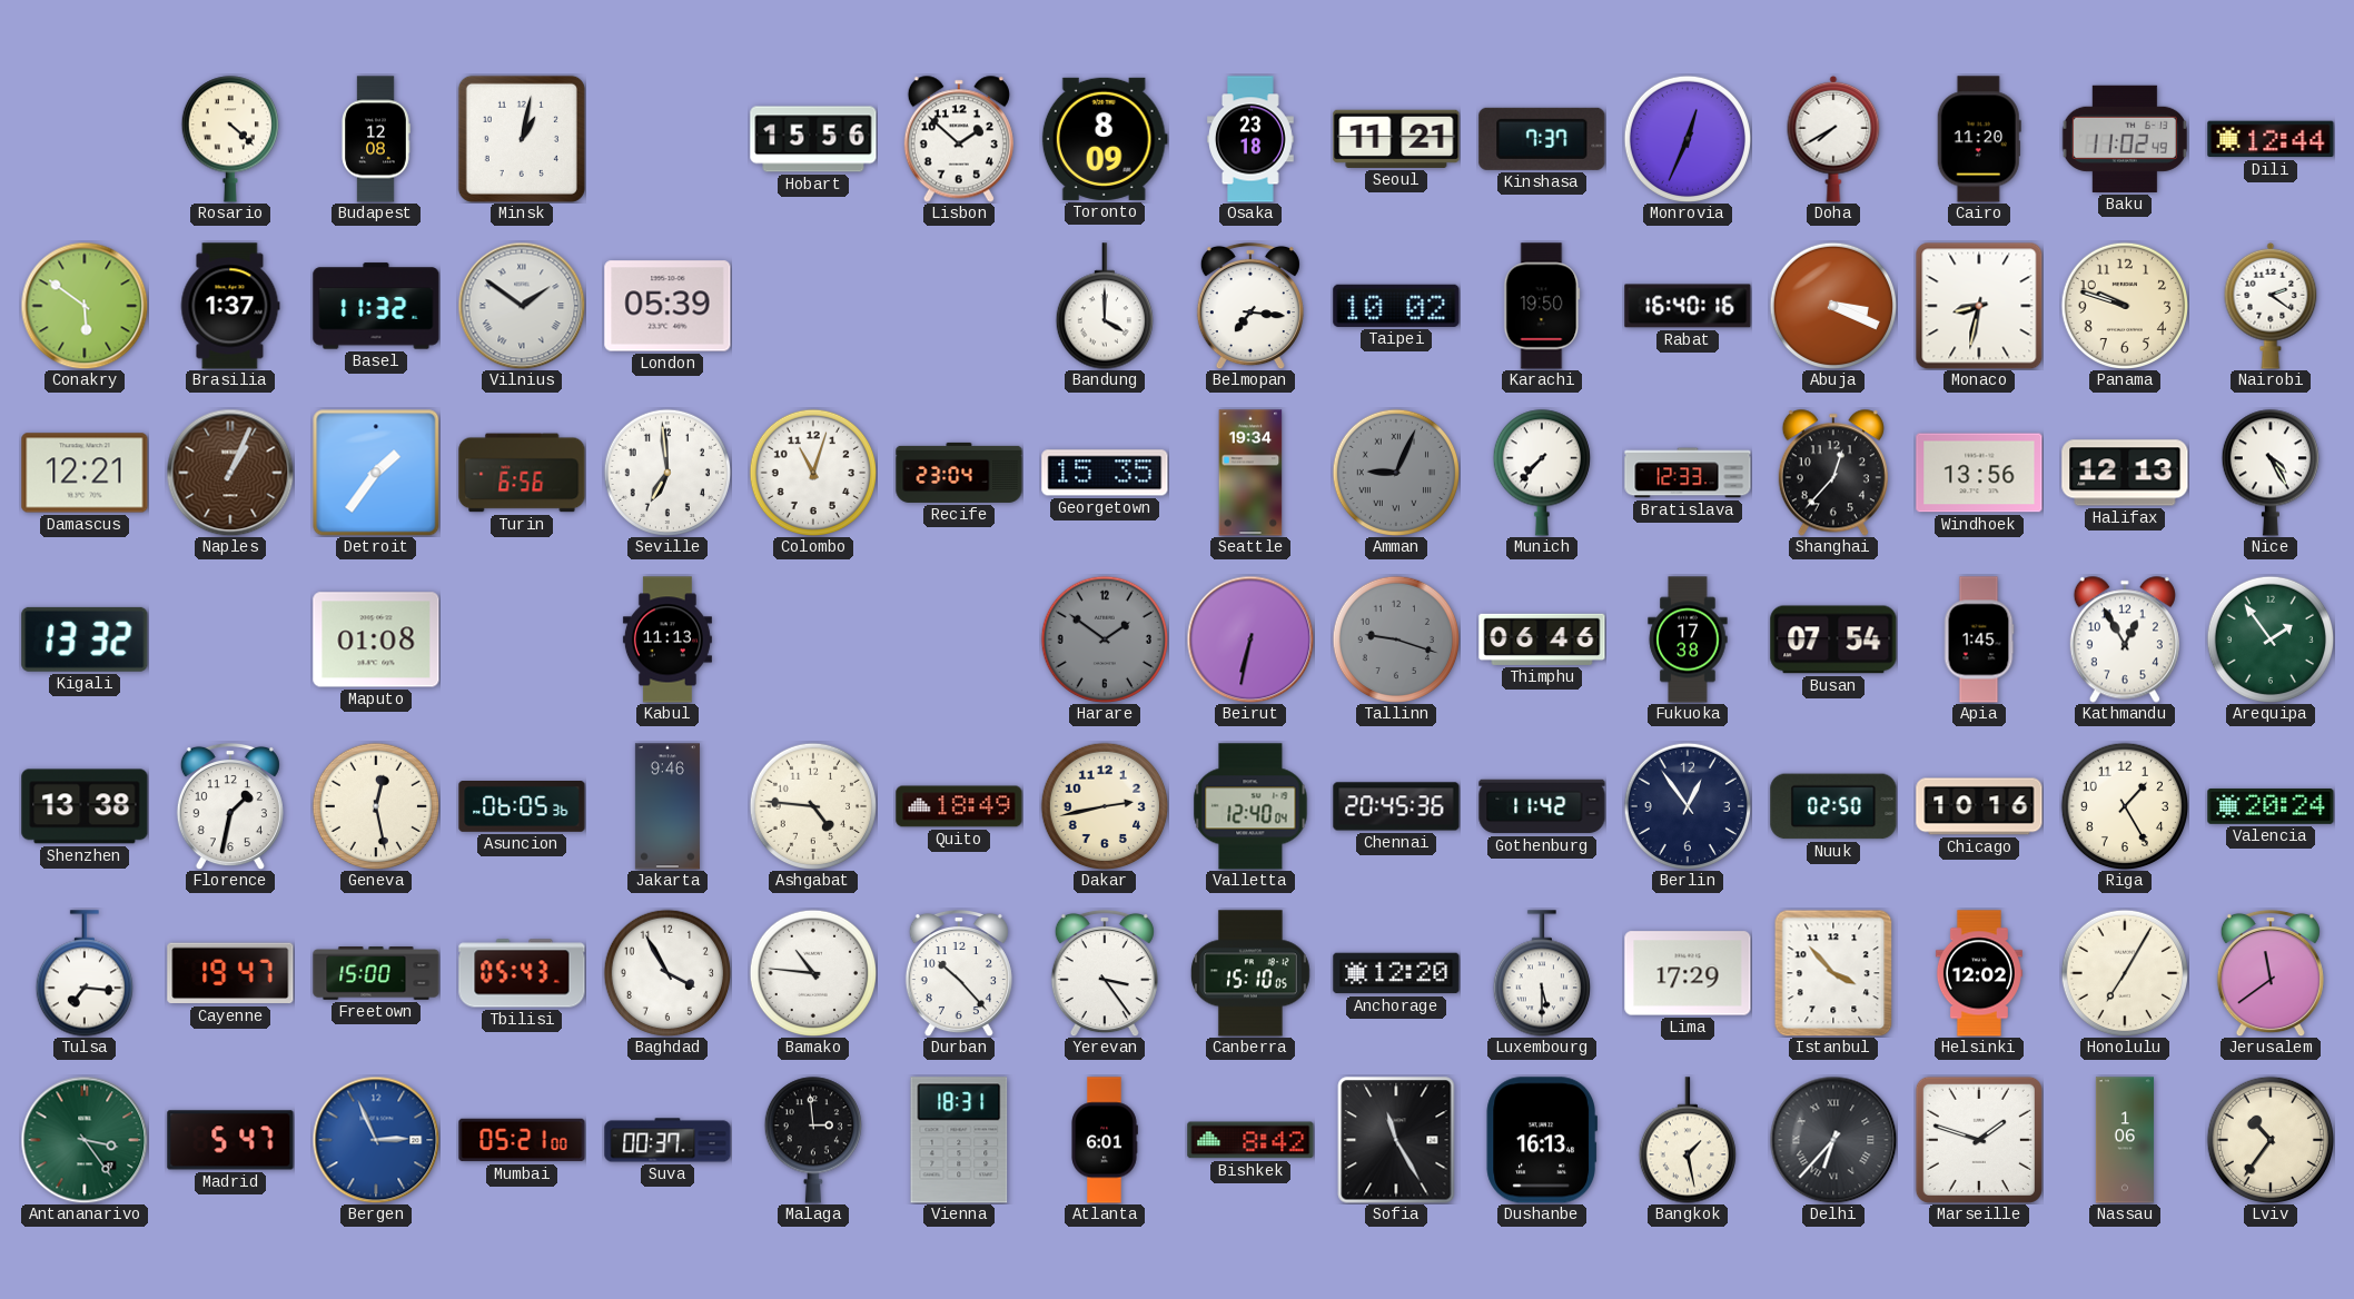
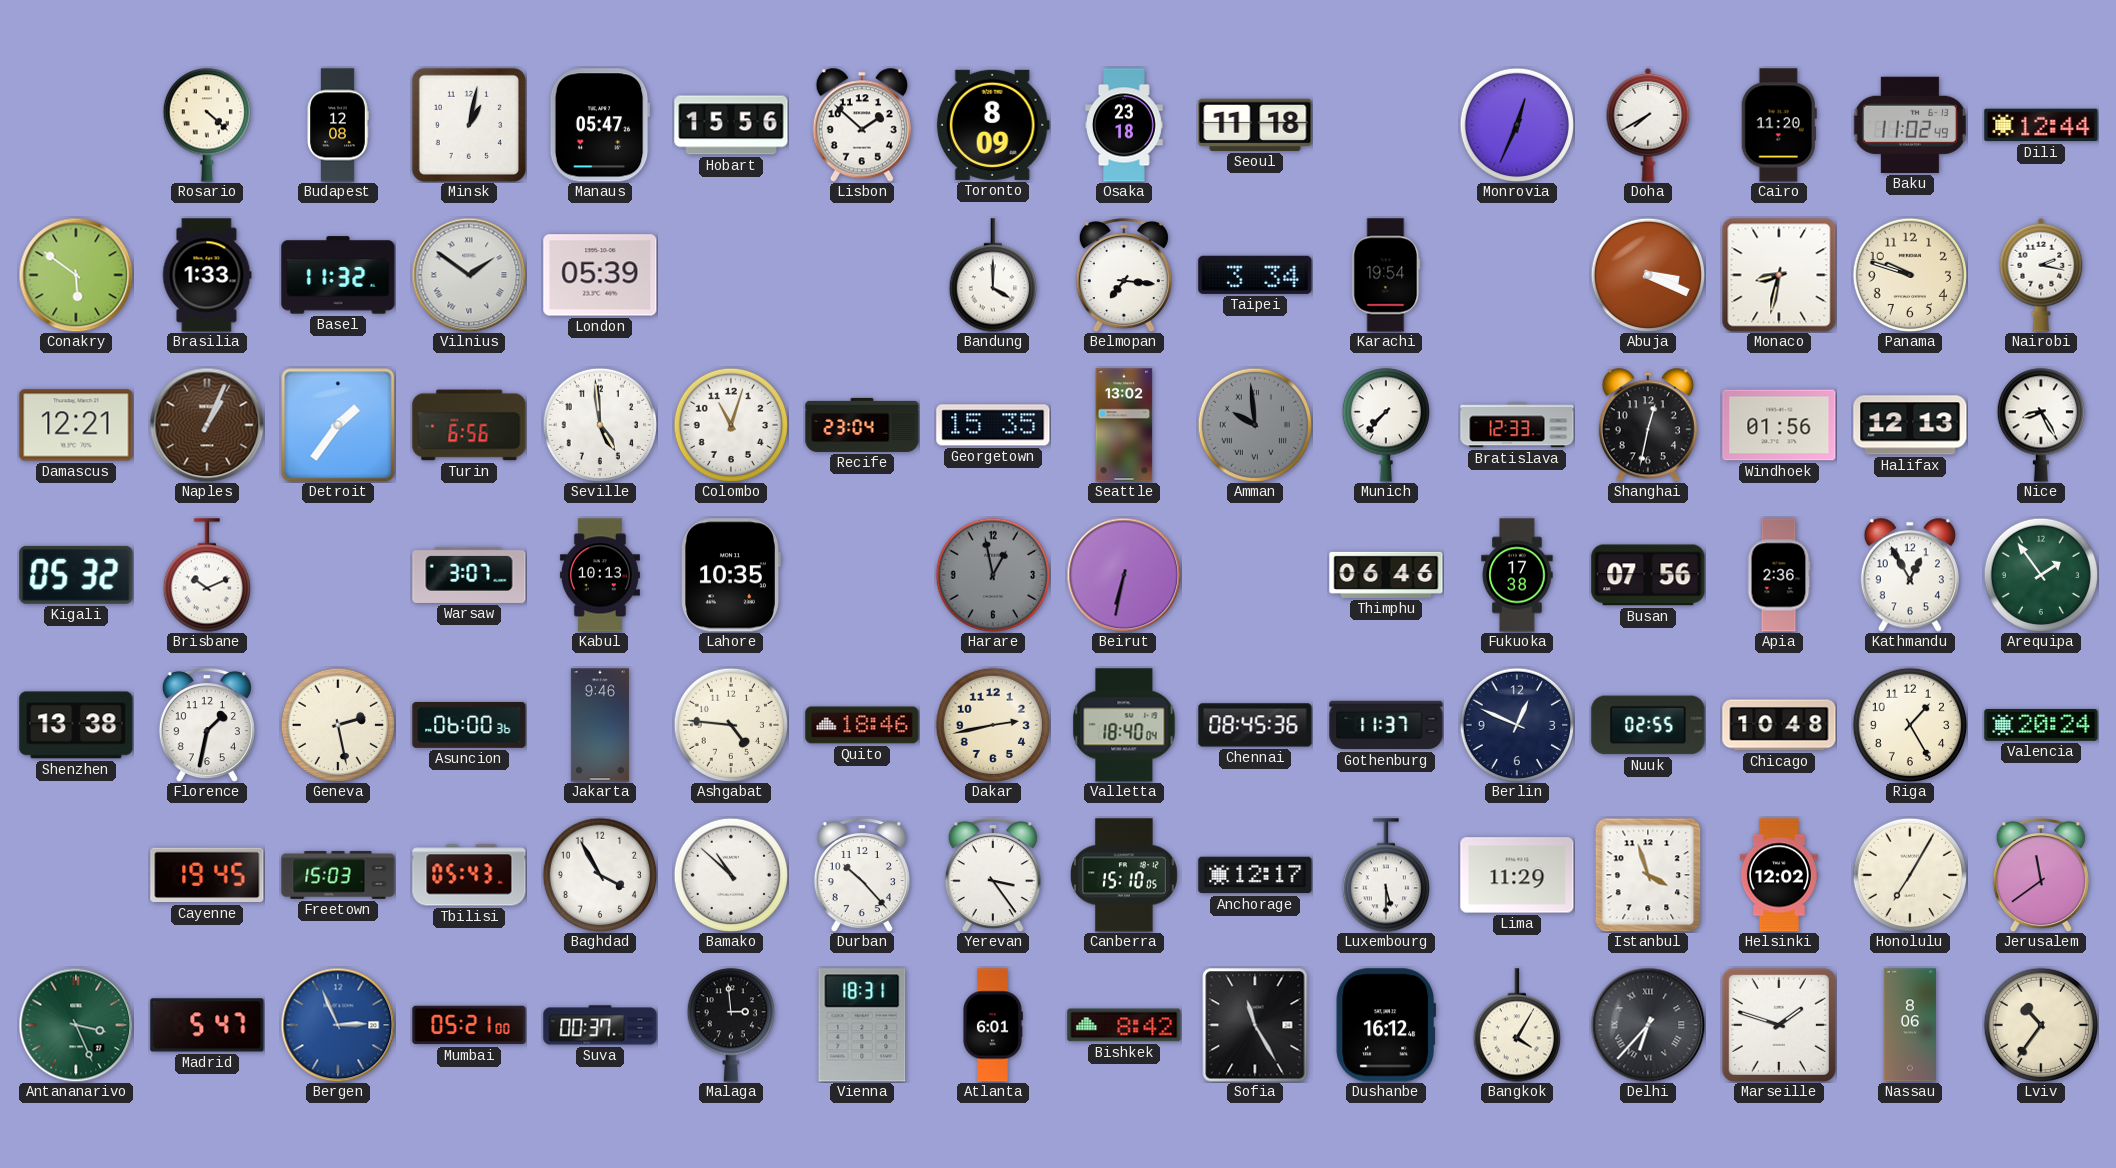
Manaus: none -> 05:47
Seoul: 11:21 -> 11:18
Kinshasa: 7:37 -> none
Brasilia: 1:37 -> 1:33
Taipei: 10:02 -> 3:34
Karachi: 19:50 -> 19:54
Rabat: 16:40 -> none
Nairobi: 2:21 -> 2:17
Seville: 6:59 -> 4:59
Seattle: 19:34 -> 13:02
Amman: 9:04 -> 9:59
Shanghai: 12:37 -> 12:32
Windhoek: 13:56 -> 01:56
Nice: 4:25 -> 8:25
Kigali: 13:32 -> 05:32
Brisbane: none -> 10:11
Maputo: 01:08 -> none
Warsaw: none -> 3:07
Kabul: 11:13 -> 10:13
Lahore: none -> 10:35
Harare: 1:51 -> 12:58
Tallinn: 9:18 -> none
Busan: 07:54 -> 07:56
Apia: 1:45 -> 2:36
Geneva: 12:28 -> 2:28
Asuncion: 06:05 -> 06:00
Quito: 18:49 -> 18:46
Valletta: 12:40 -> 18:40
Chennai: 20:45 -> 08:45
Gothenburg: 11:42 -> 11:37
Berlin: 12:54 -> 12:49
Nuuk: 02:50 -> 02:55
Chicago: 10:16 -> 10:48
Tulsa: 7:16 -> none
Cayenne: 19:47 -> 19:45
Freetown: 15:00 -> 15:03
Bamako: 10:46 -> 10:52
Anchorage: 12:20 -> 12:17
Lima: 17:29 -> 11:29
Istanbul: 3:53 -> 3:57
Antananarivo: 3:24 -> 3:26
Dushanbe: 16:13 -> 16:12
Bangkok: 1:28 -> 4:05
Nassau: 1:06 -> 8:06
